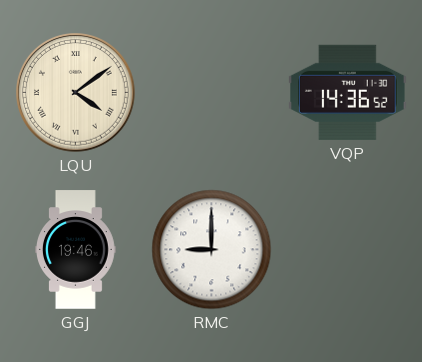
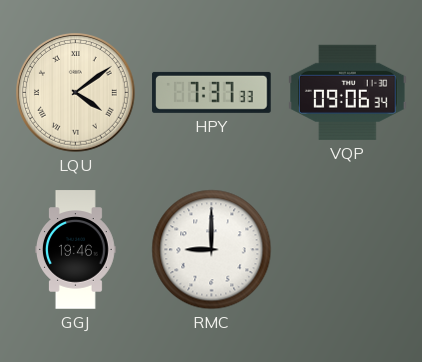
HPY: none -> 7:37
VQP: 14:36 -> 09:06
